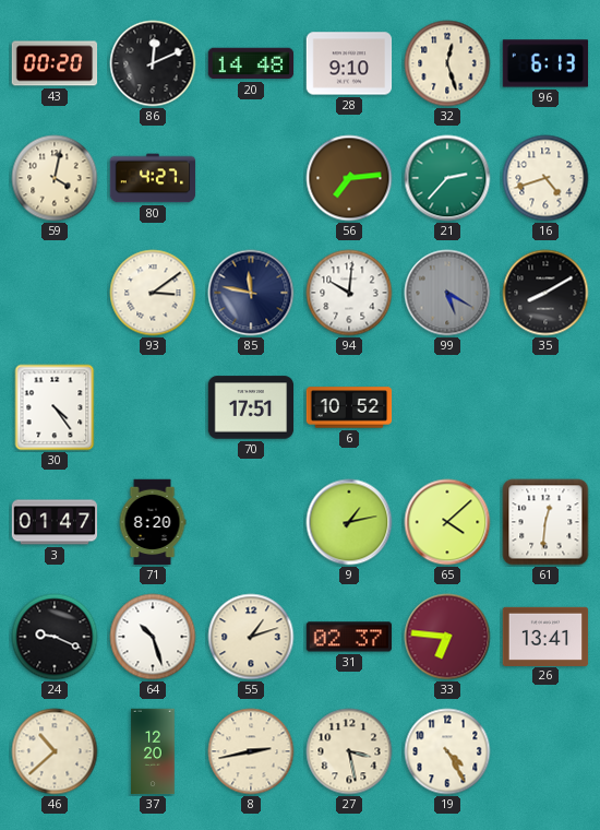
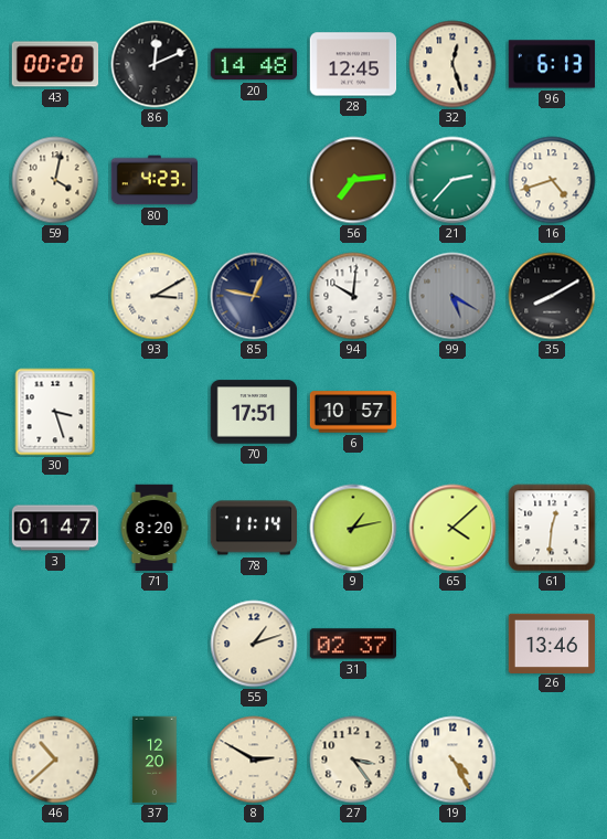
28: 9:10 -> 12:45
80: 4:27 -> 4:23
93: 3:09 -> 3:10
85: 11:47 -> 12:47
30: 4:24 -> 3:27
6: 10:52 -> 10:57
78: none -> 11:14
24: 9:19 -> none
64: 10:27 -> none
33: 6:46 -> none
26: 13:41 -> 13:46
8: 2:43 -> 2:50
27: 3:28 -> 3:24
